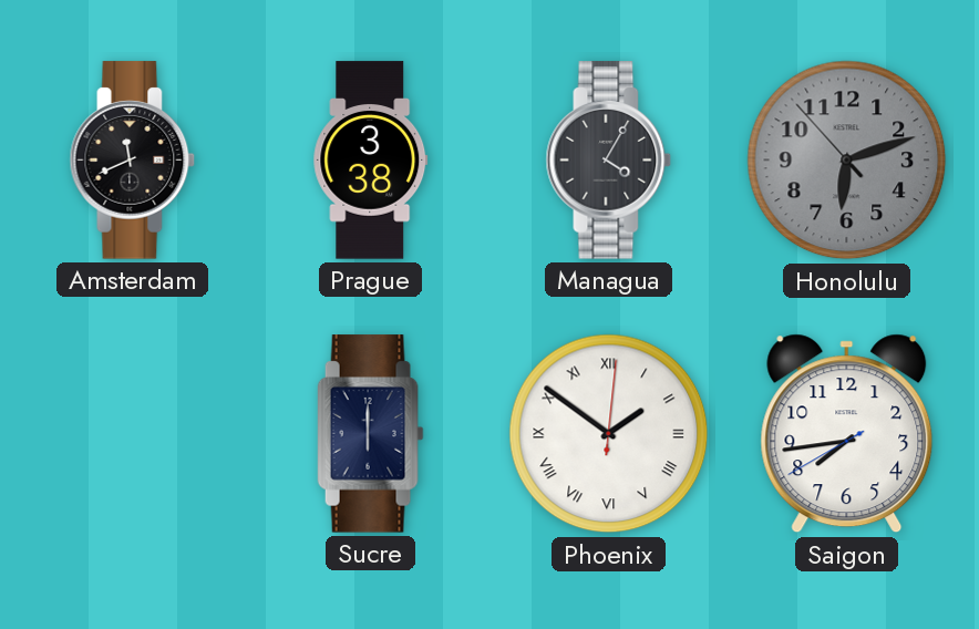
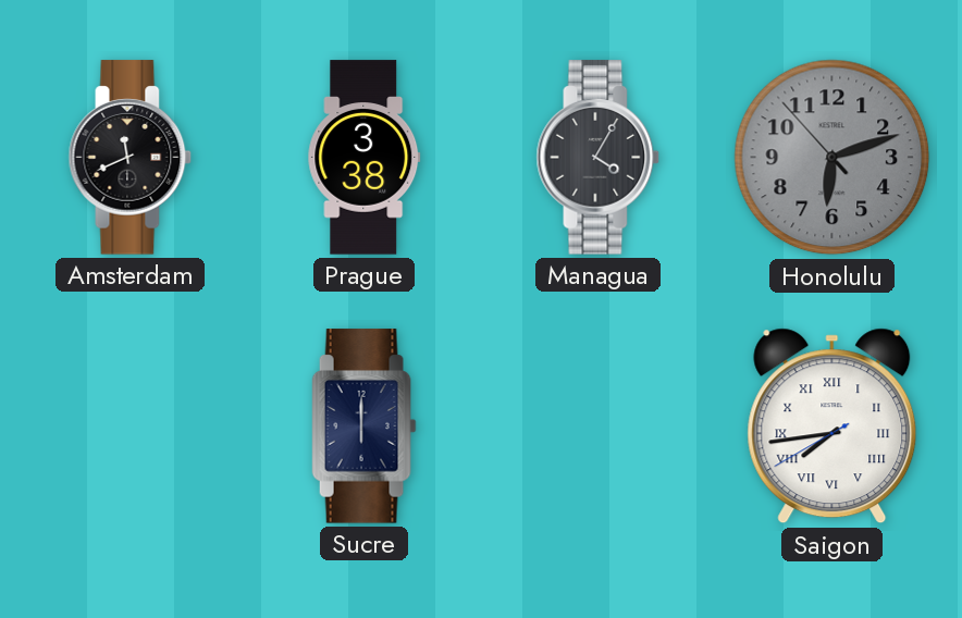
Phoenix: 1:51 -> none
Saigon numerals: Arabic -> Roman
